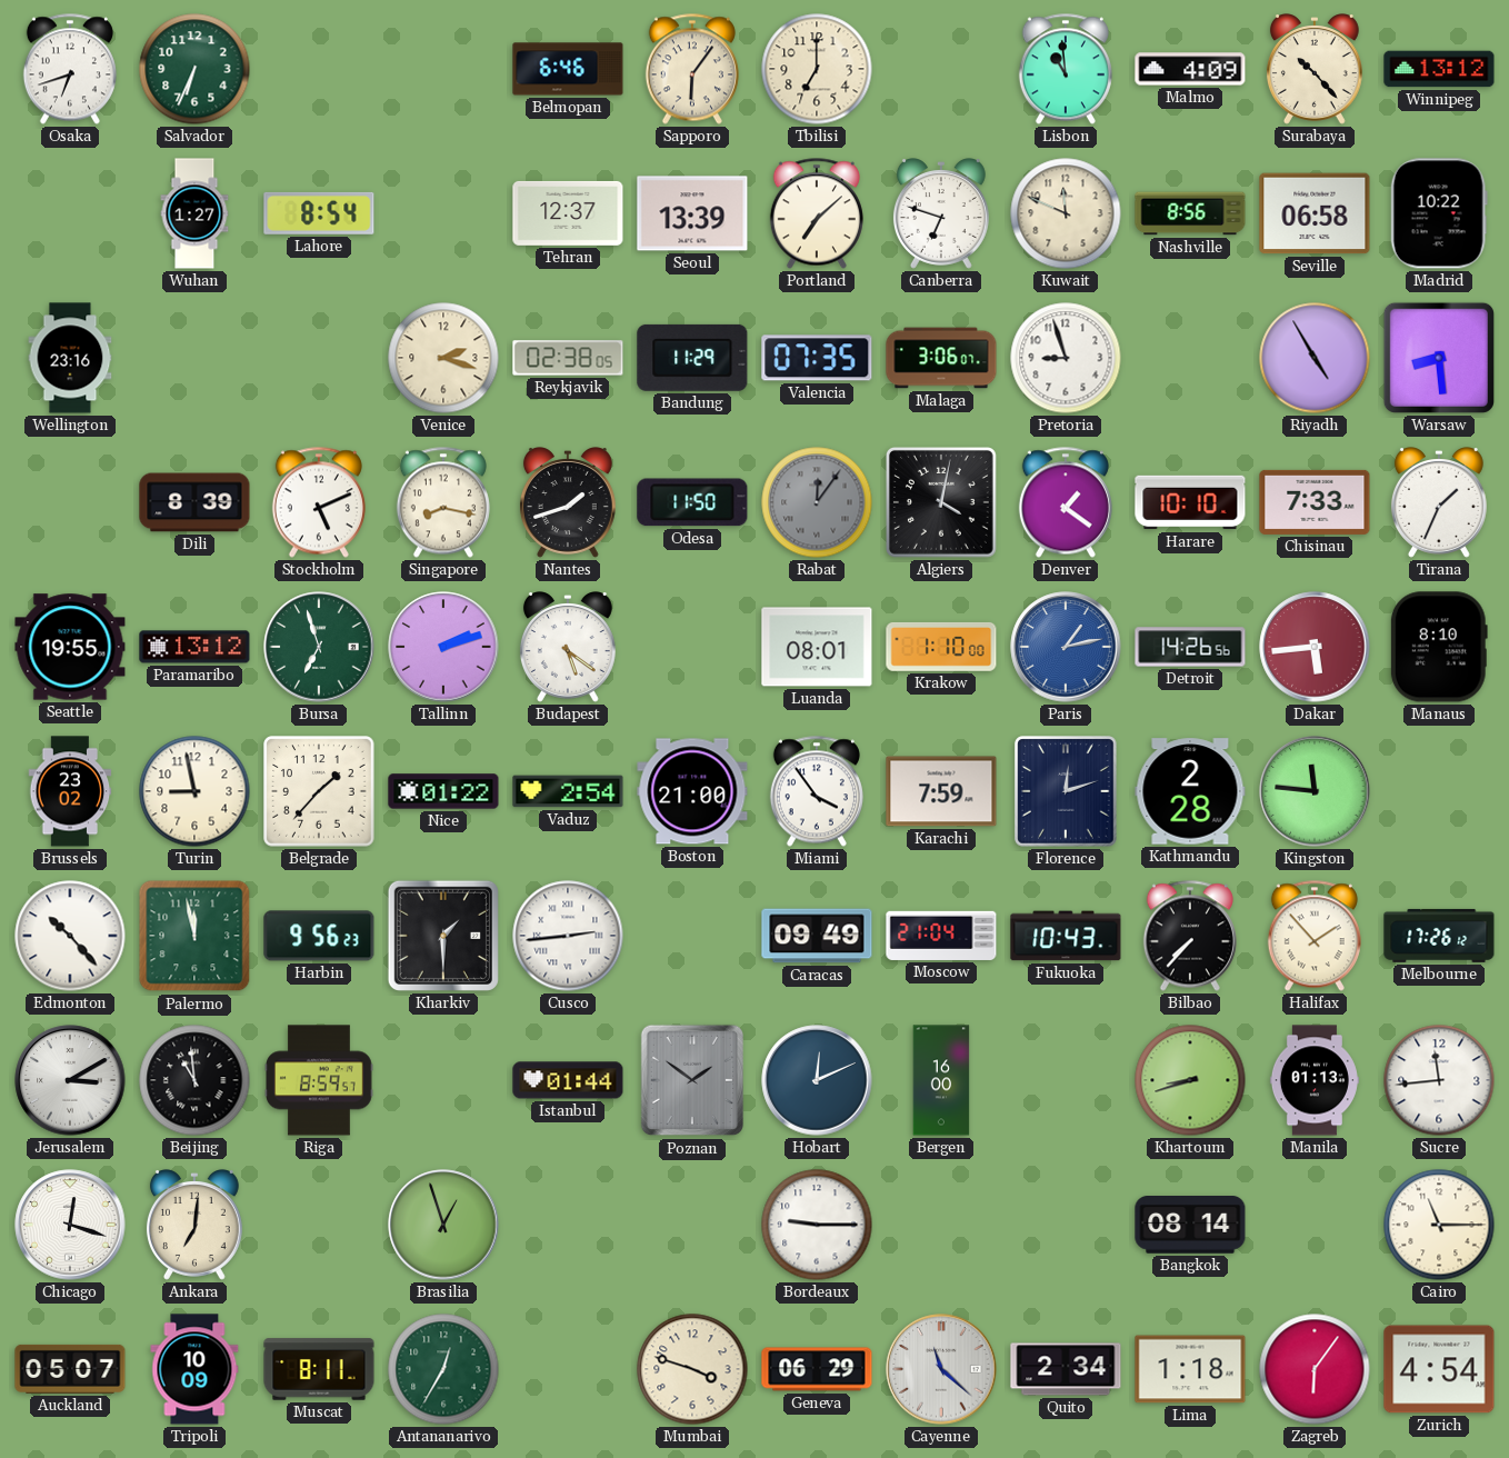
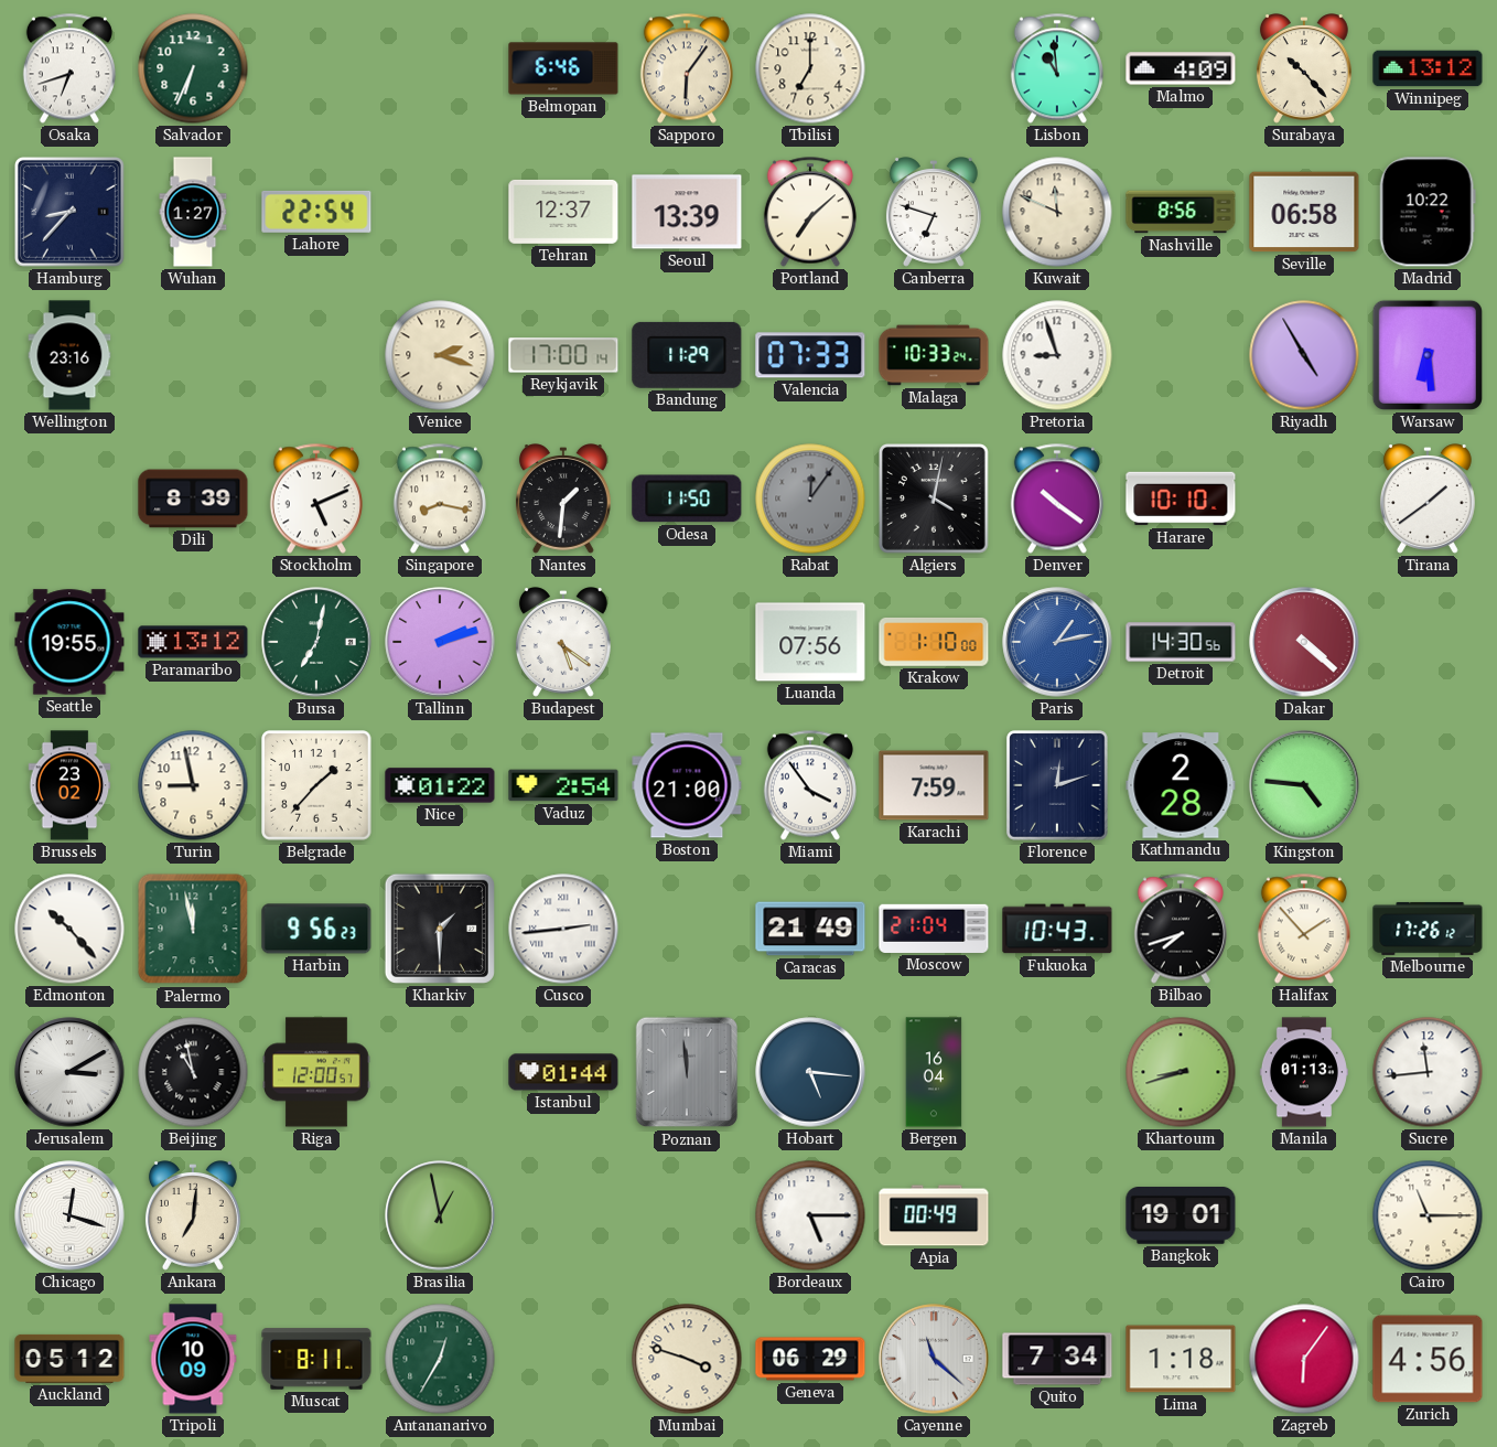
Hamburg: none -> 8:37
Lahore: 8:54 -> 22:54
Reykjavik: 02:38 -> 17:00
Valencia: 07:35 -> 07:33
Malaga: 3:06 -> 10:33
Warsaw: 8:29 -> 6:29
Nantes: 1:42 -> 1:31
Denver: 1:21 -> 10:21
Chisinau: 7:33 -> none
Tirana: 1:34 -> 1:39
Bursa: 6:57 -> 7:02
Luanda: 08:01 -> 07:56
Detroit: 14:26 -> 14:30
Dakar: 5:44 -> 4:22
Manaus: 8:10 -> none
Kingston: 11:46 -> 4:46
Caracas: 09:49 -> 21:49
Bilbao: 7:37 -> 7:42
Beijing: 10:59 -> 10:58
Riga: 8:59 -> 12:00
Poznan: 1:51 -> 11:59
Hobart: 12:11 -> 5:16
Bergen: 16:00 -> 16:04
Brasilia: 12:57 -> 12:58
Bordeaux: 9:15 -> 5:15
Apia: none -> 00:49
Bangkok: 08:14 -> 19:01
Auckland: 05:07 -> 05:12
Quito: 2:34 -> 7:34
Zurich: 4:54 -> 4:56
